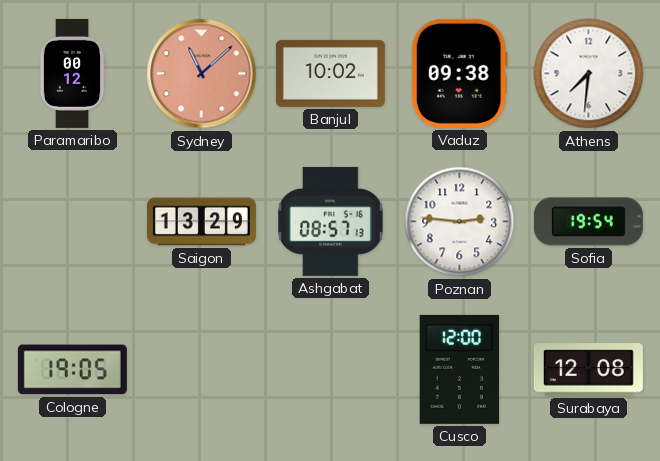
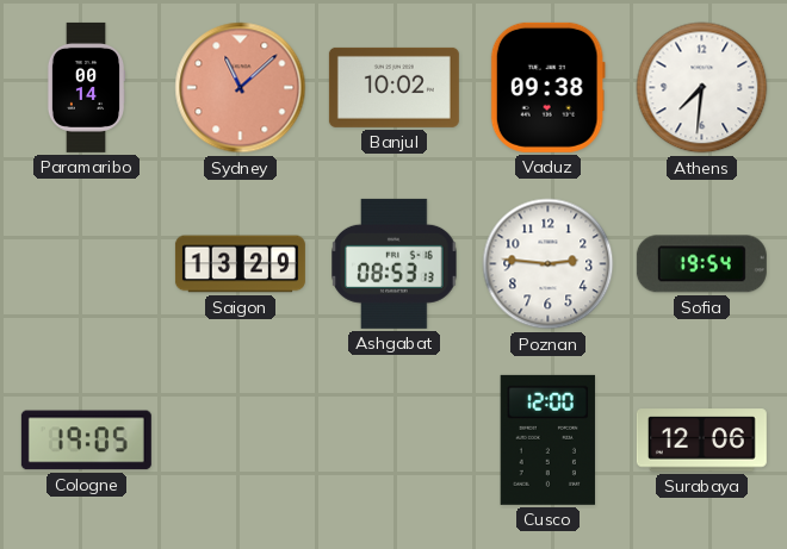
Paramaribo: 00:12 -> 00:14
Ashgabat: 08:57 -> 08:53
Surabaya: 12:08 -> 12:06
